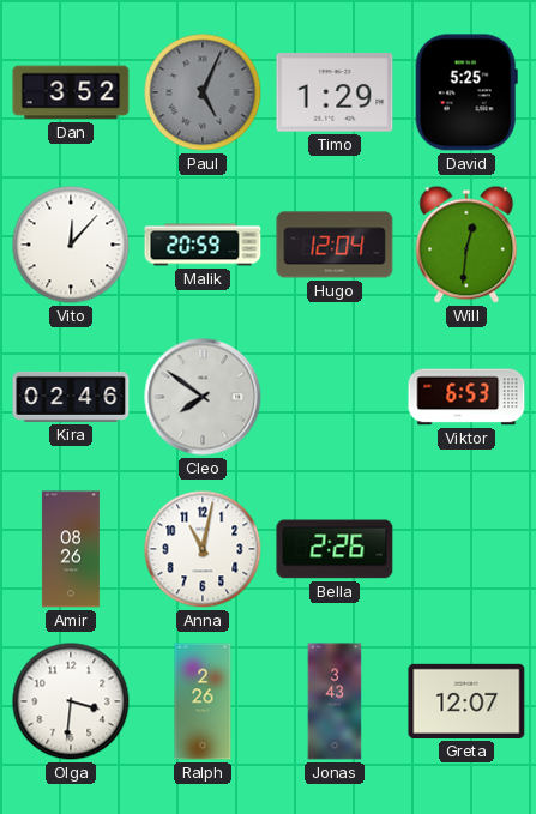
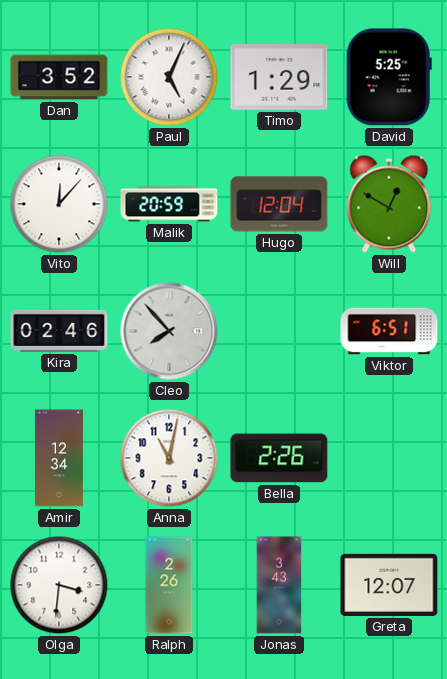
Paul dial: grey -> white
Will: 12:31 -> 12:50
Cleo: 7:51 -> 7:53
Viktor: 6:53 -> 6:51
Amir: 08:26 -> 12:34
